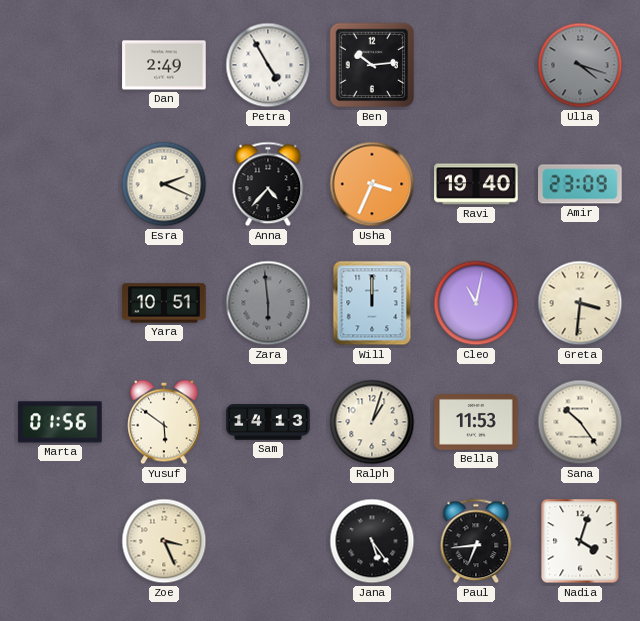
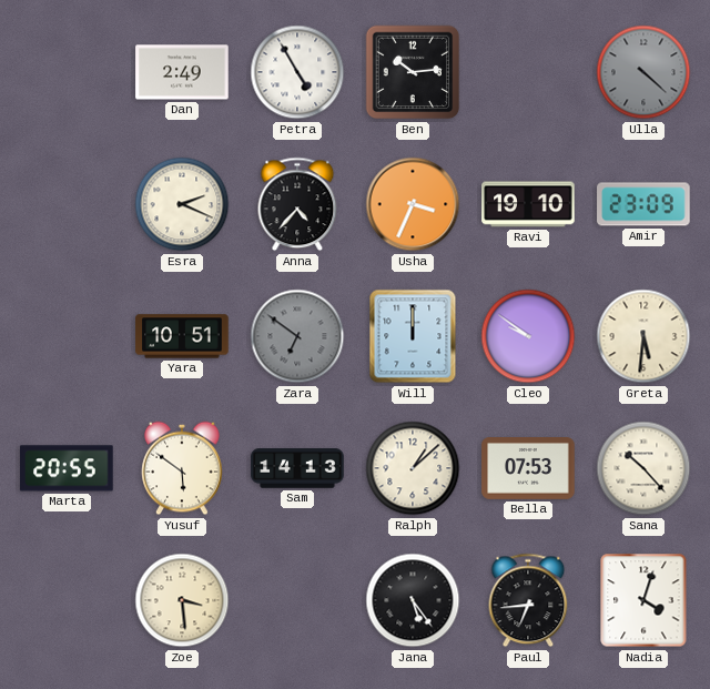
Ulla: 4:18 -> 4:22
Ravi: 19:40 -> 19:10
Zara: 5:59 -> 6:51
Cleo: 11:02 -> 9:51
Greta: 3:31 -> 5:31
Marta: 01:56 -> 20:55
Ralph: 1:03 -> 1:08
Bella: 11:53 -> 07:53
Sana: 10:24 -> 10:23
Zoe: 3:26 -> 3:29
